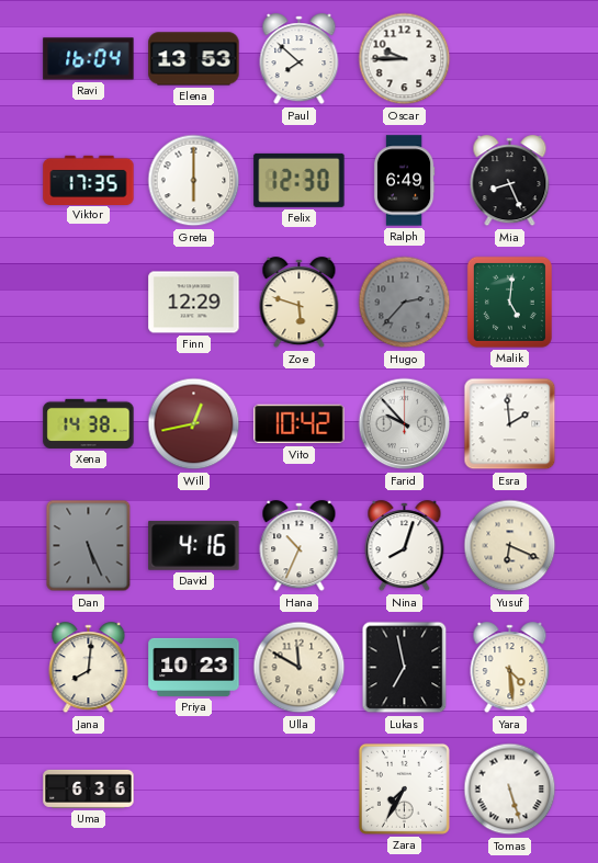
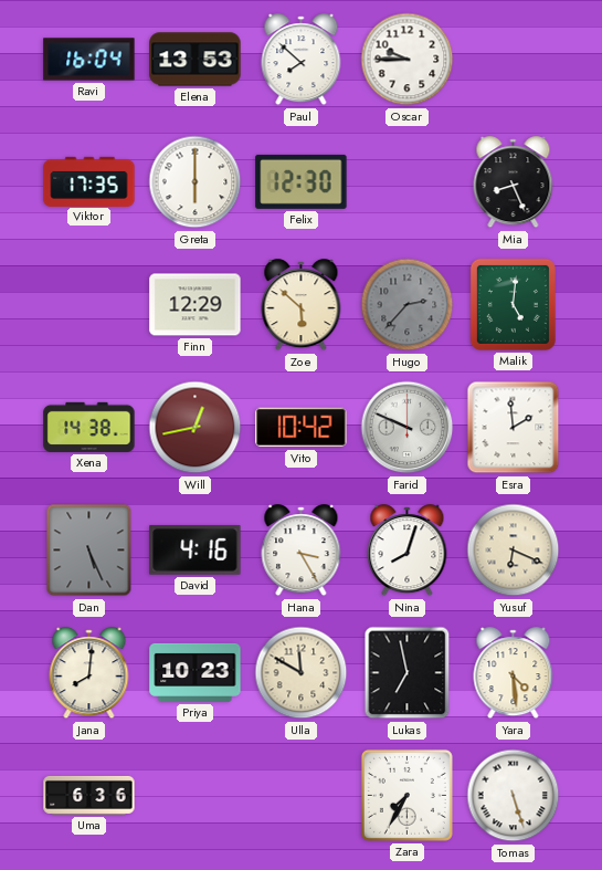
Ralph: 6:49 -> none
Zoe: 5:48 -> 5:52
Farid: 9:53 -> 9:49
Hana: 10:34 -> 3:25
